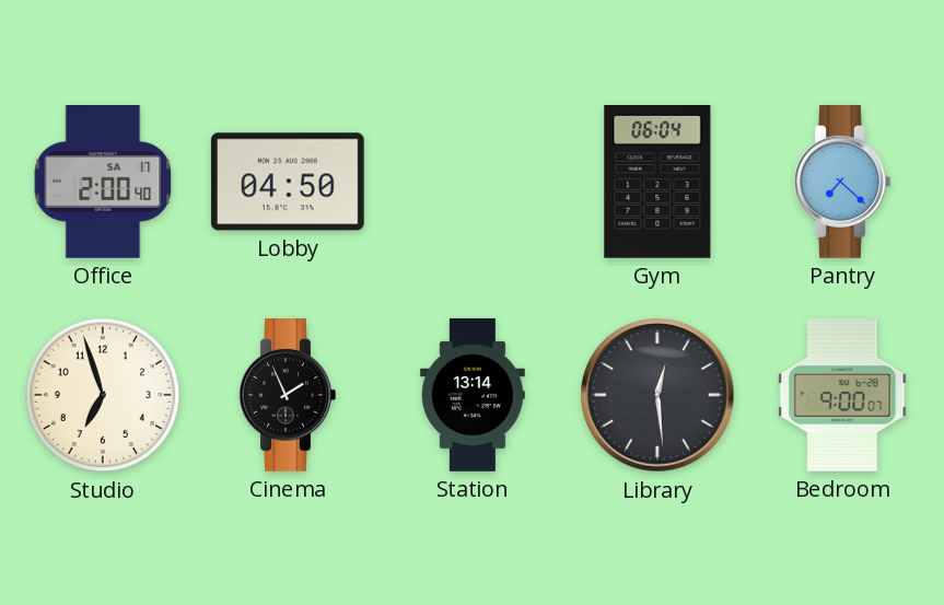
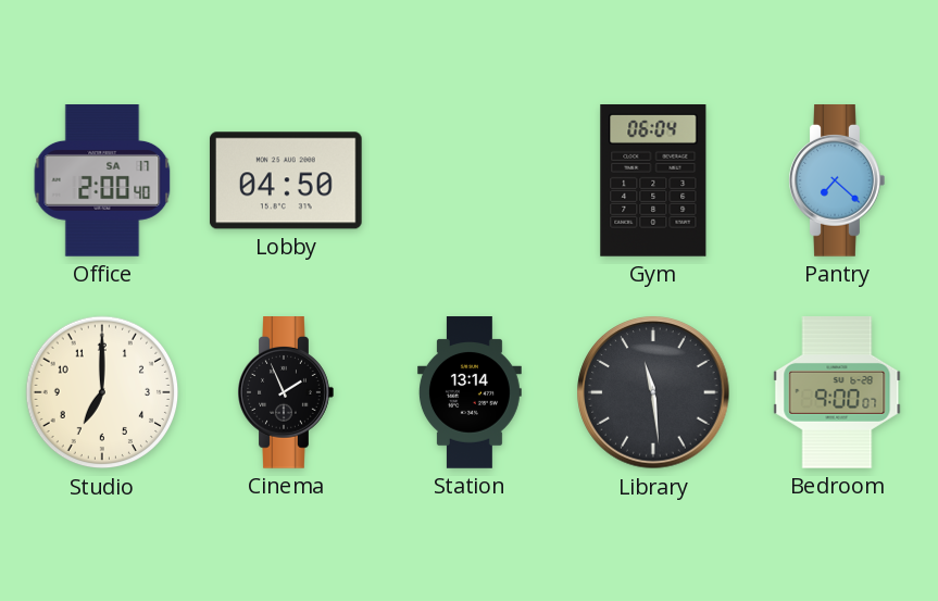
Studio: 6:57 -> 7:00
Library: 12:29 -> 11:29
